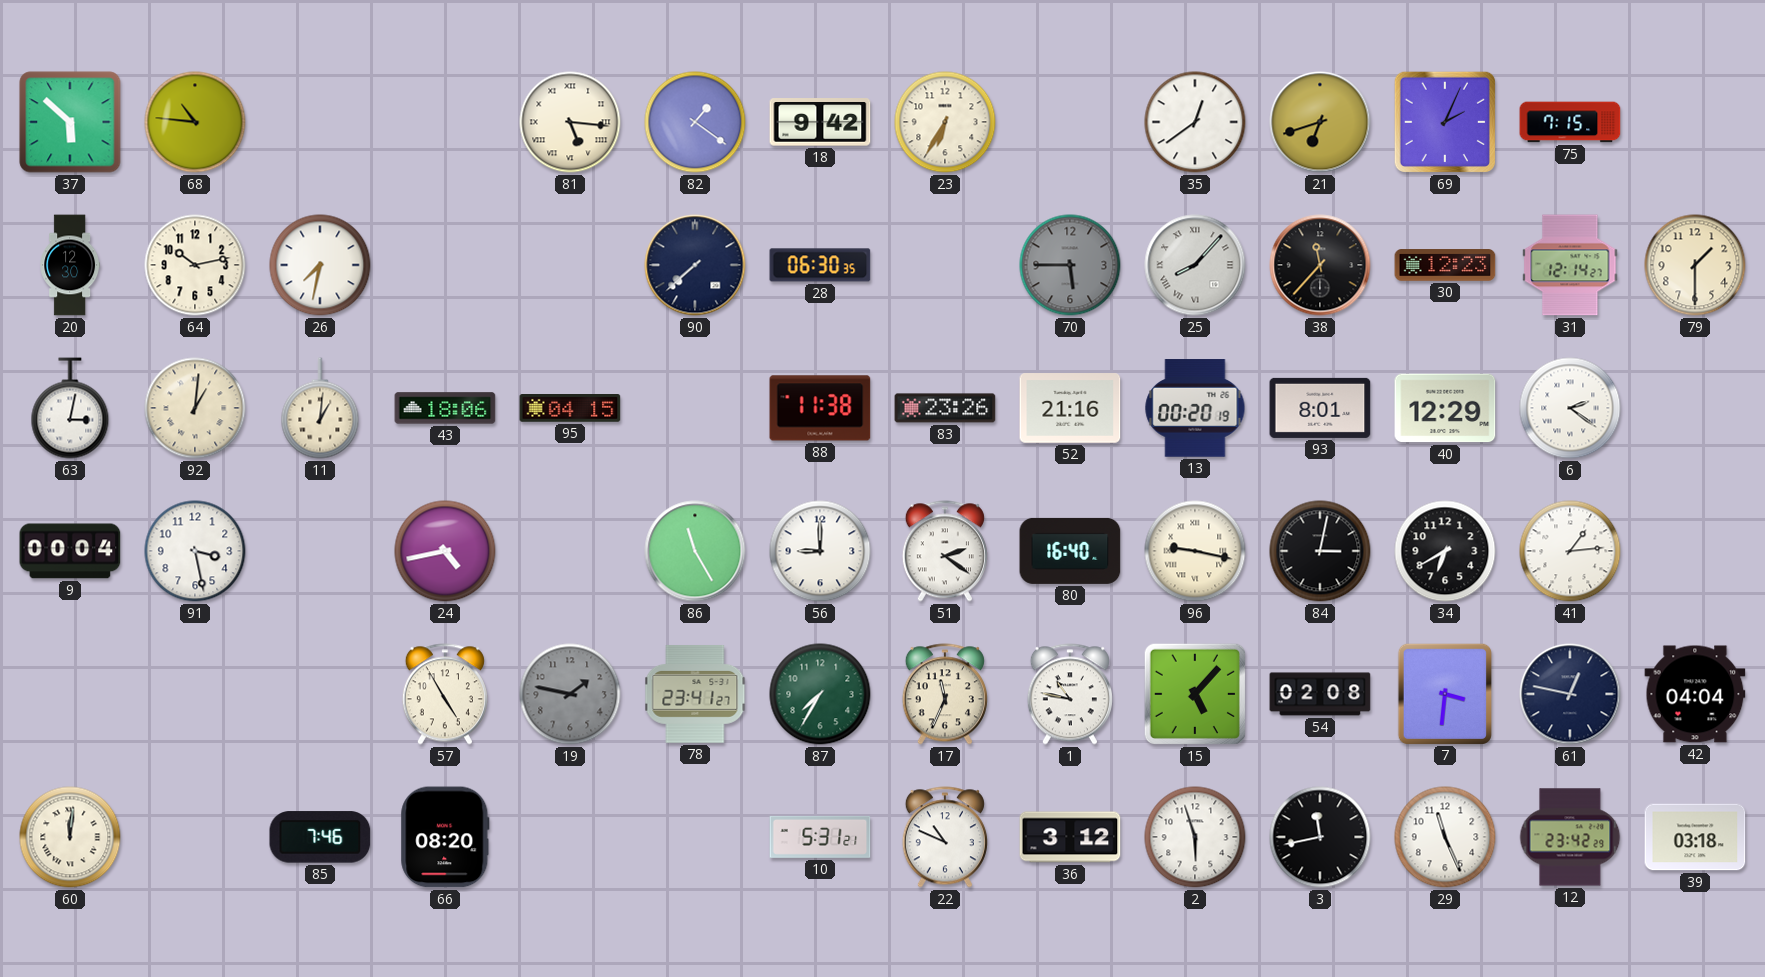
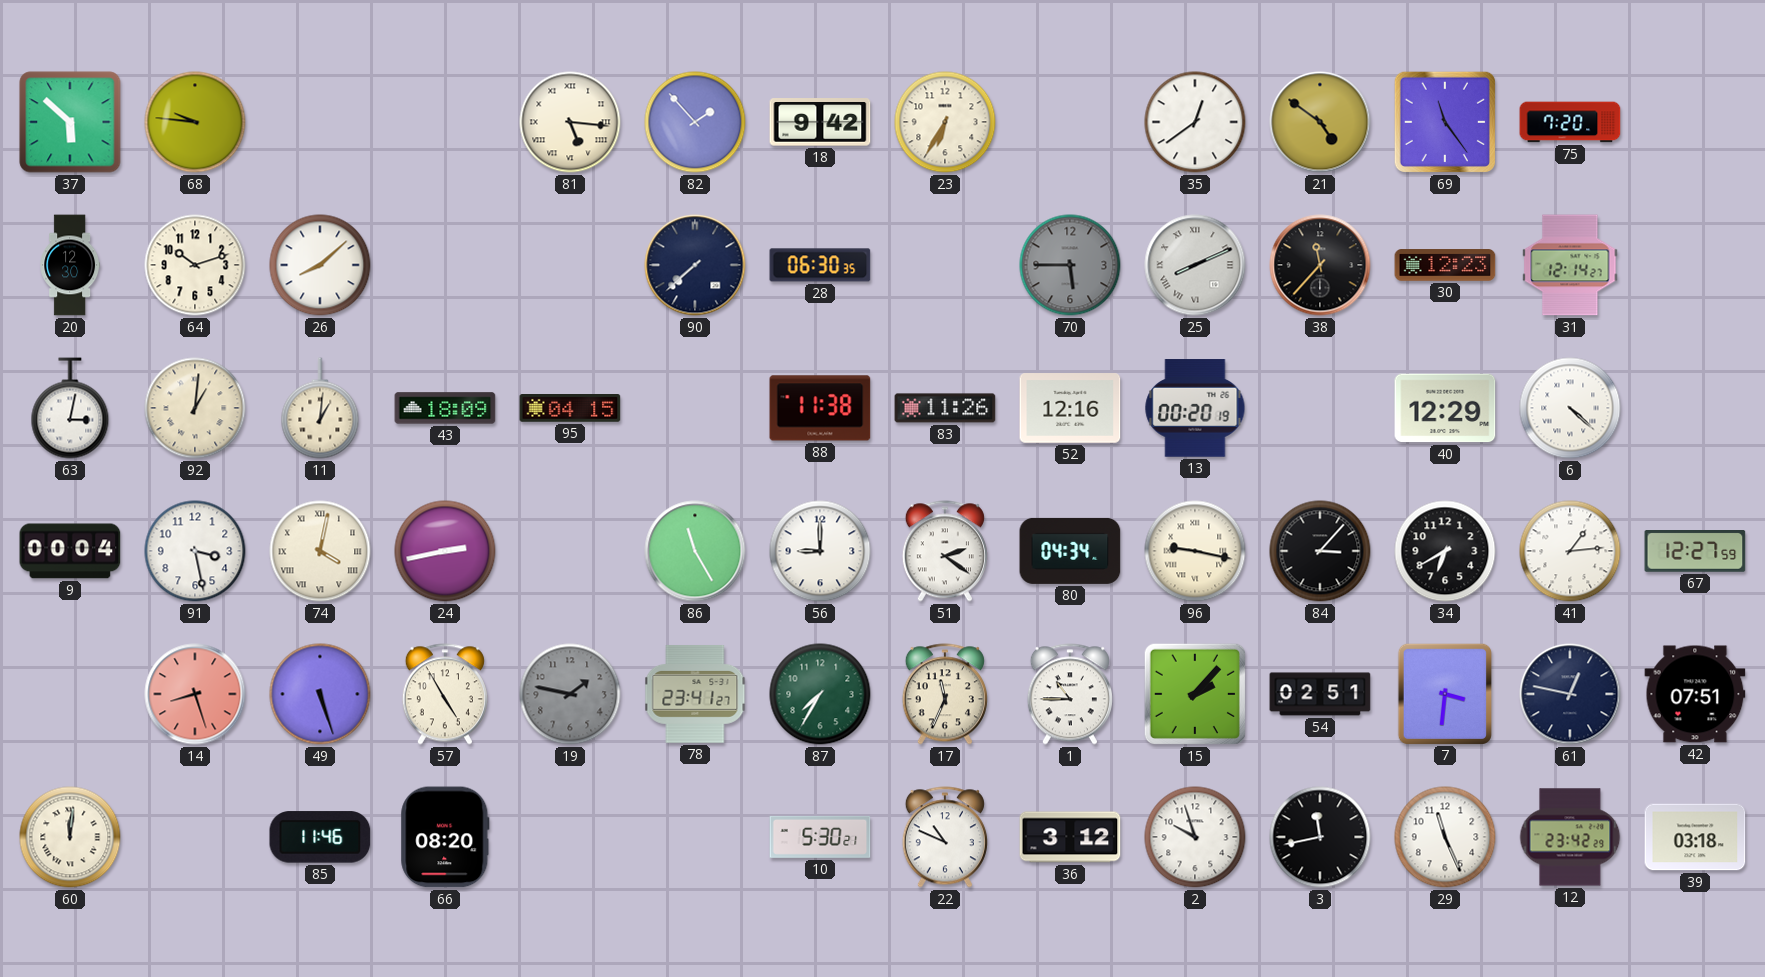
68: 10:46 -> 9:46
82: 1:21 -> 1:53
21: 6:42 -> 4:51
69: 2:04 -> 11:24
75: 7:15 -> 7:20
64: 10:13 -> 10:12
26: 7:32 -> 8:08
25: 8:07 -> 8:11
79: 1:30 -> none
43: 18:06 -> 18:09
83: 23:26 -> 11:26
52: 21:16 -> 12:16
93: 8:01 -> none
6: 2:21 -> 4:22
74: none -> 4:02
24: 4:43 -> 2:43
80: 16:40 -> 04:34
84: 3:02 -> 3:07
67: none -> 12:27
14: none -> 8:27
49: none -> 5:27
1: 10:47 -> 10:45
15: 5:07 -> 2:07
54: 02:08 -> 02:51
42: 04:04 -> 07:51
85: 7:46 -> 11:46
10: 5:31 -> 5:30
2: 5:57 -> 9:57
